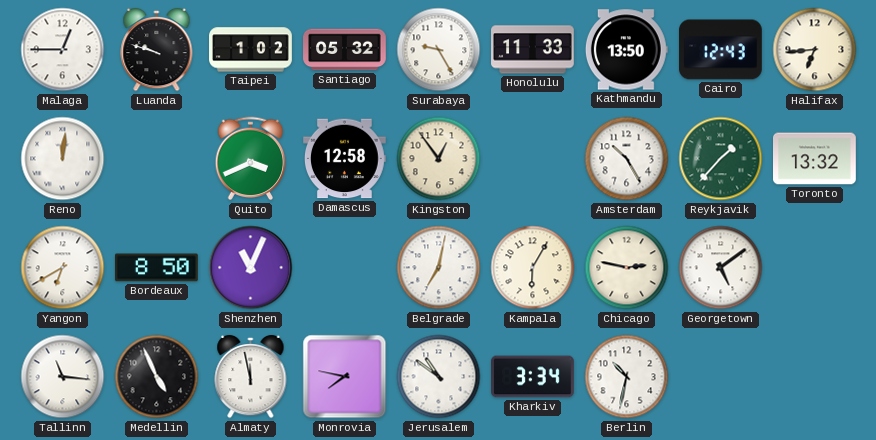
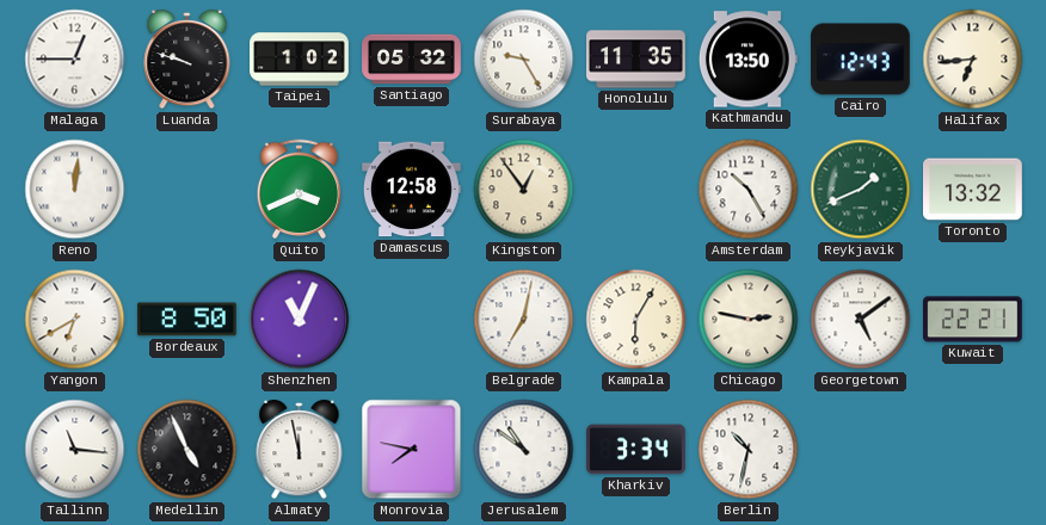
Honolulu: 11:33 -> 11:35
Reykjavik: 1:37 -> 1:41
Kuwait: none -> 22:21
